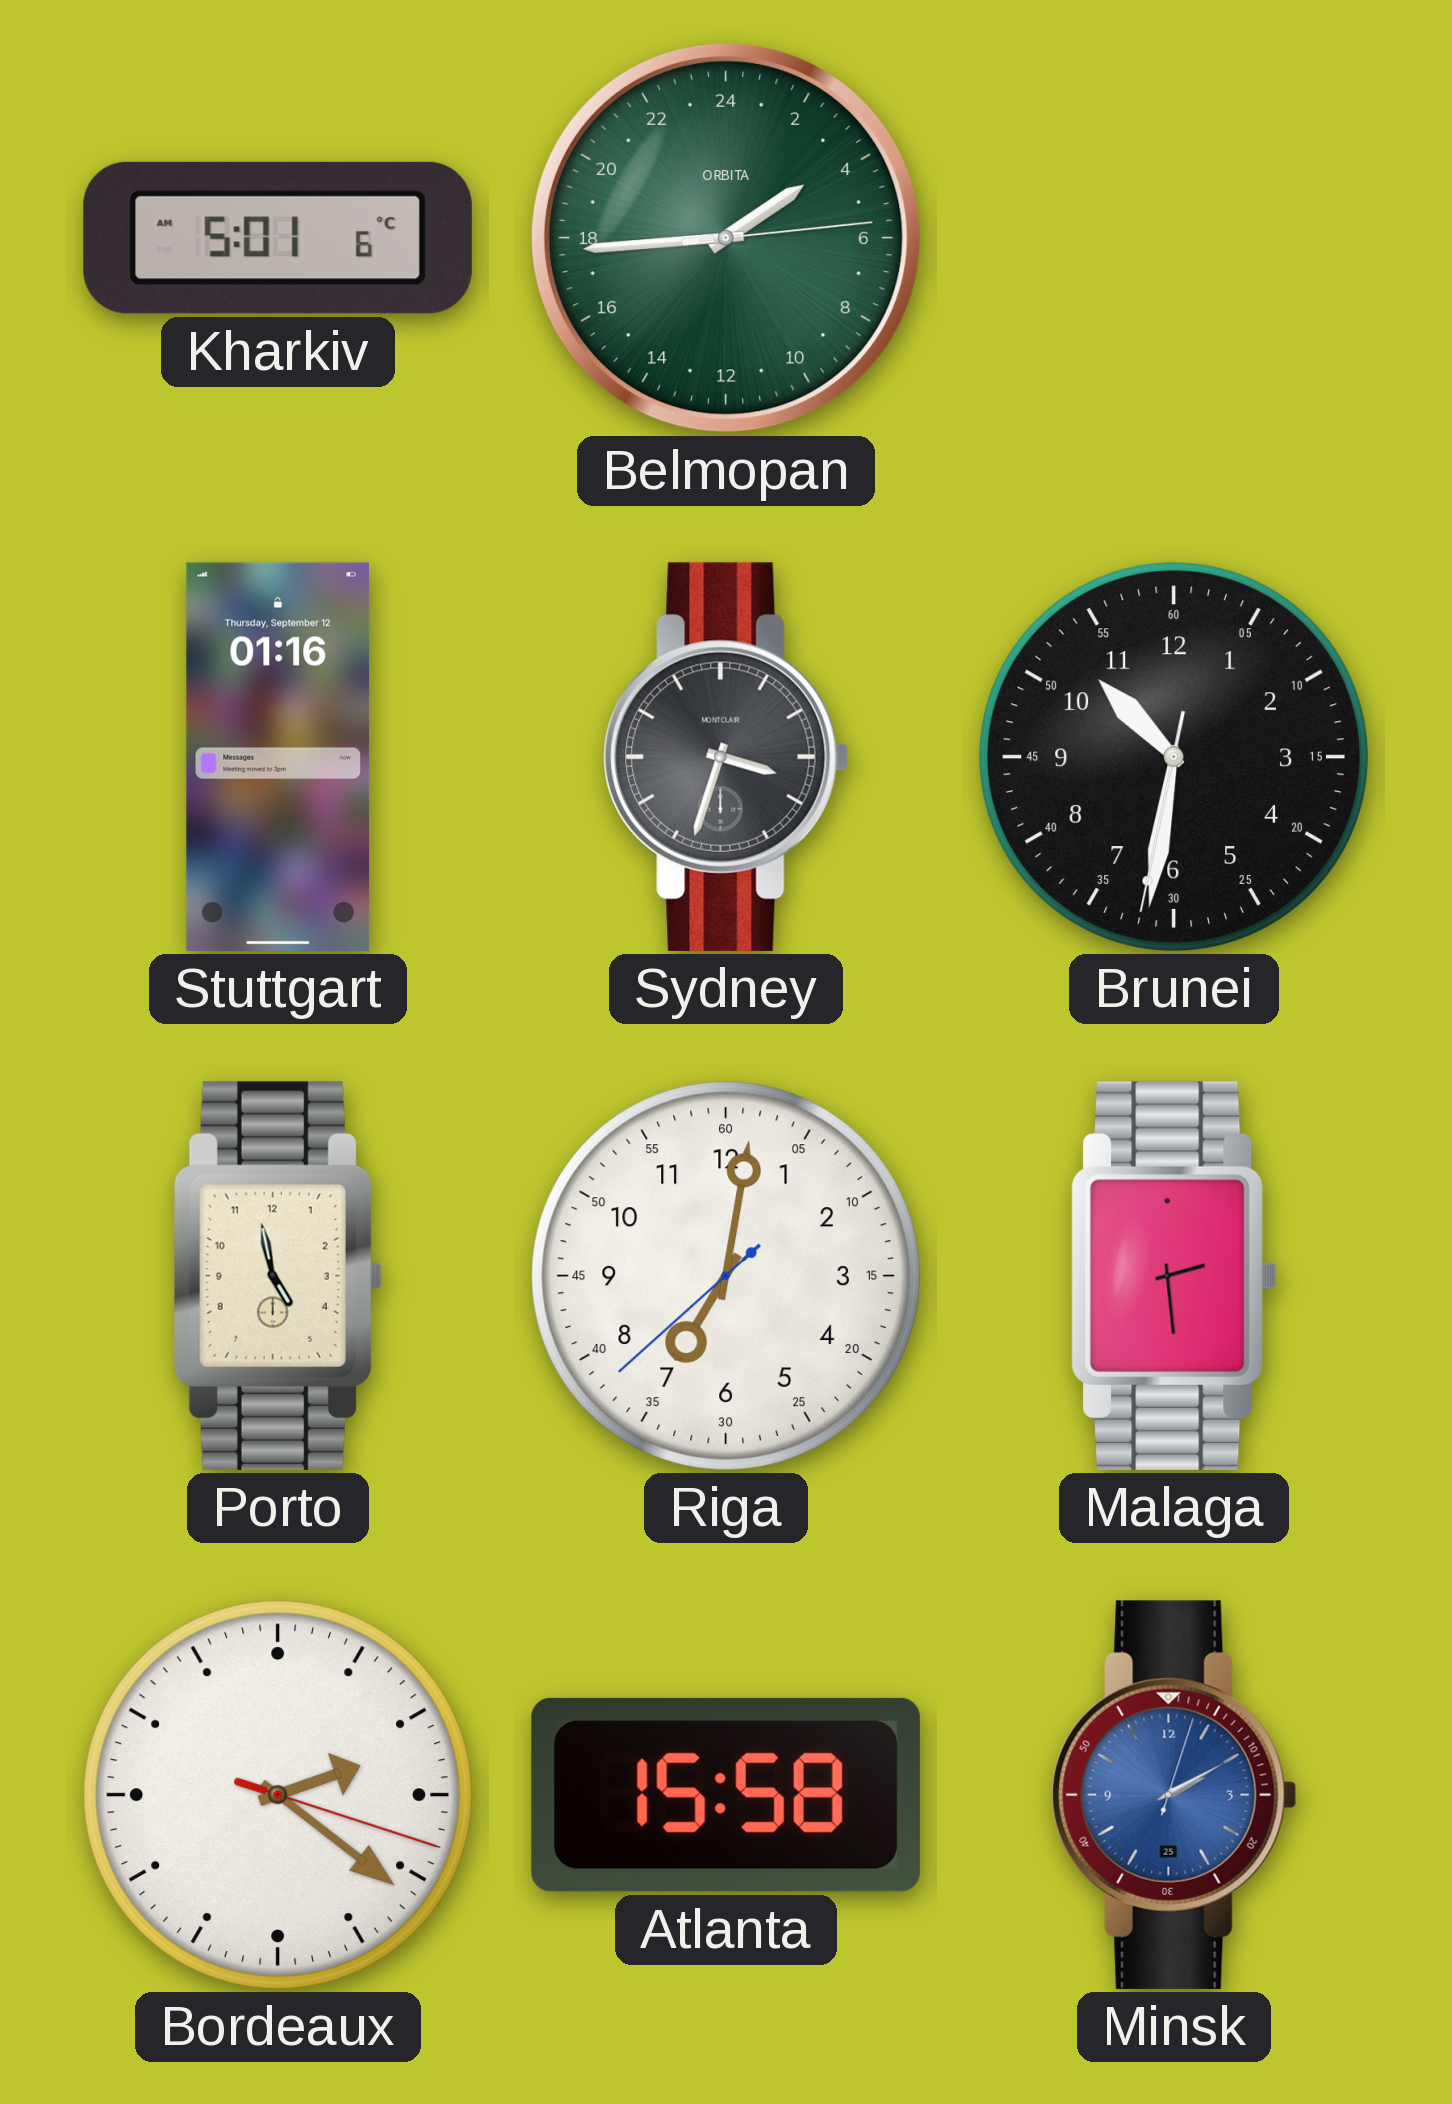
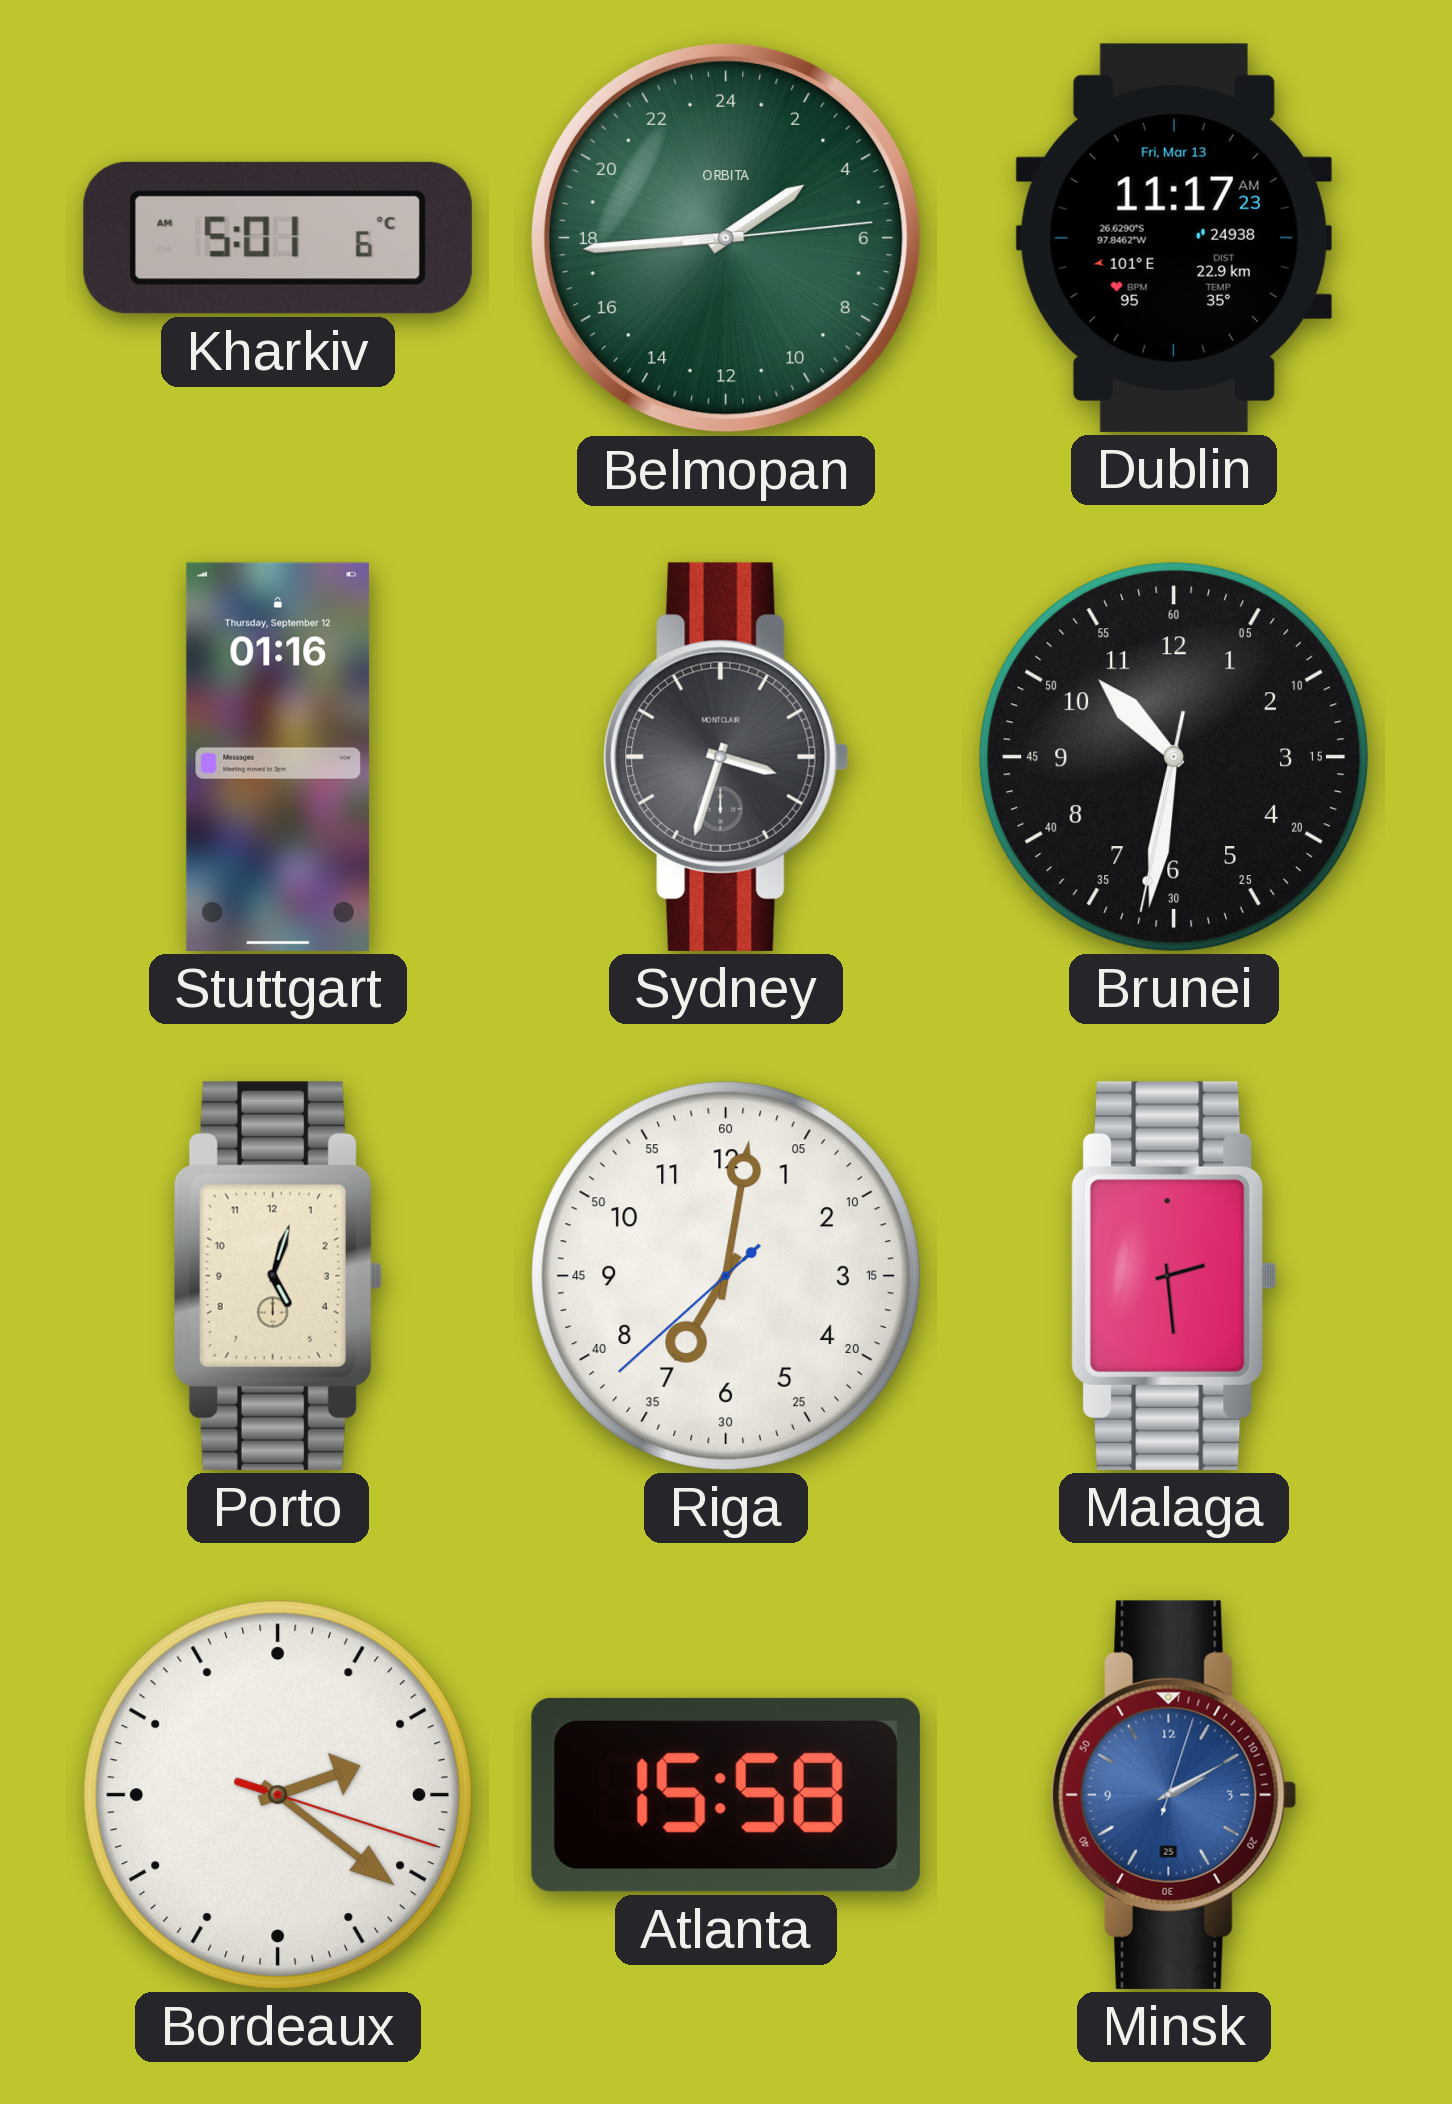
Dublin: none -> 11:17
Porto: 4:58 -> 5:03
